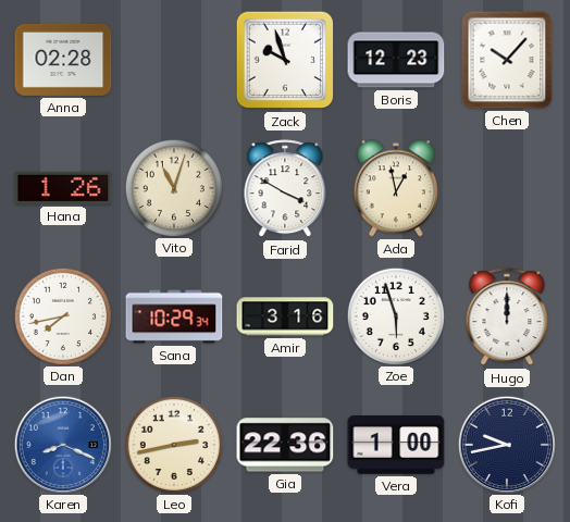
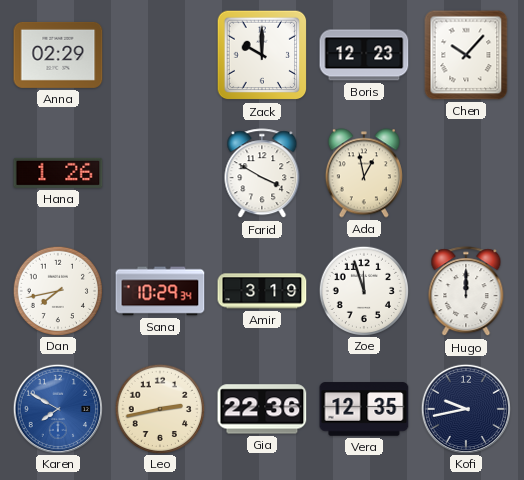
Anna: 02:28 -> 02:29
Zack: 9:57 -> 10:00
Vito: 11:03 -> none
Amir: 3:16 -> 3:19
Zoe: 5:57 -> 11:57
Karen: 8:19 -> 7:50
Vera: 1:00 -> 12:35
